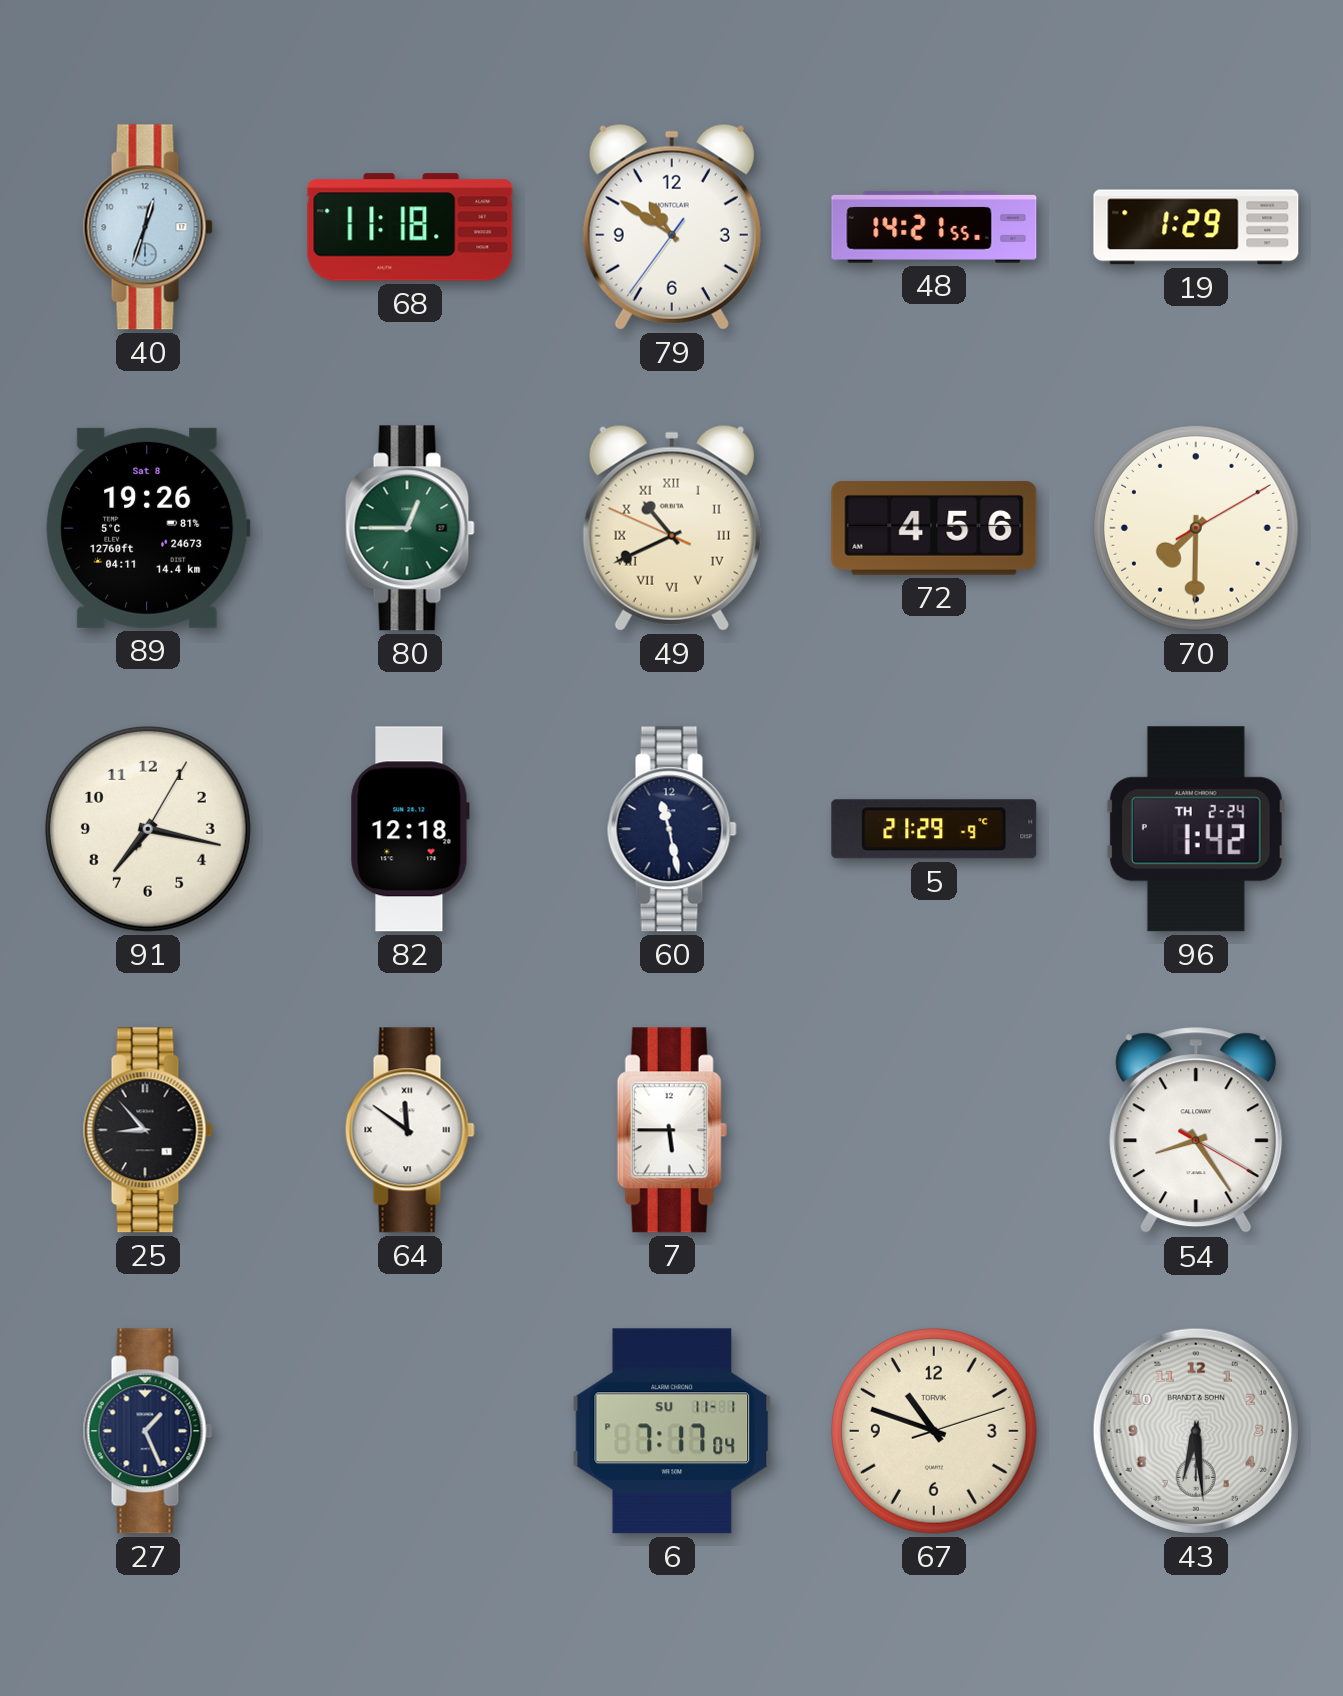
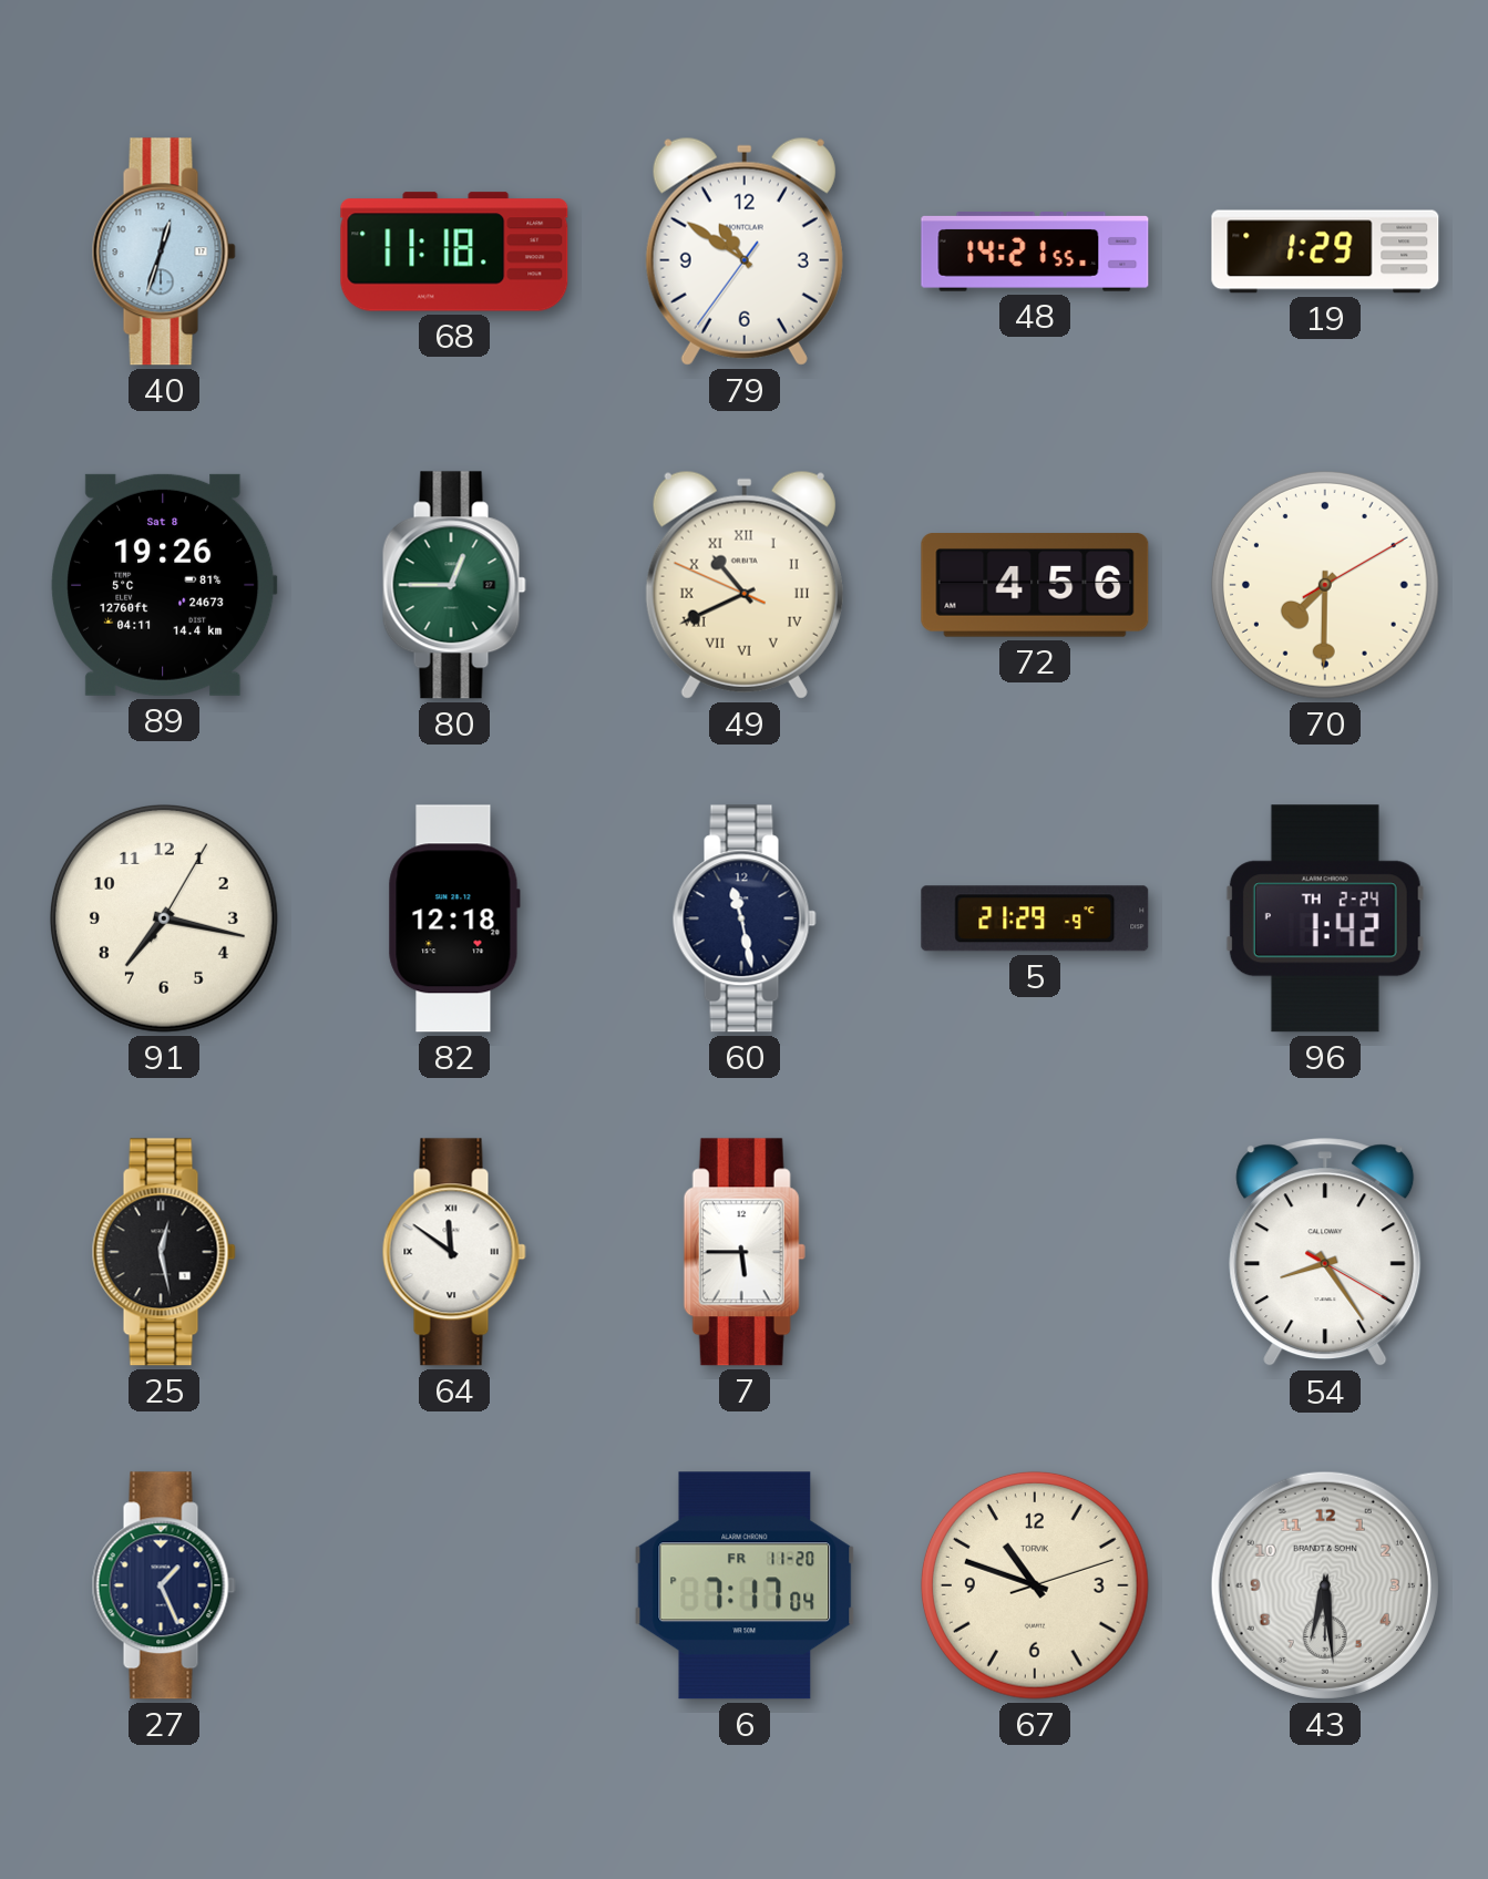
25: 8:53 -> 12:28
6 date: SU 11-1 -> FR 11-20
